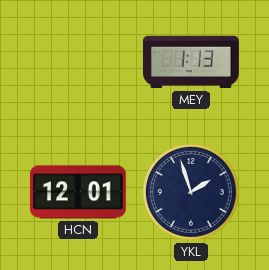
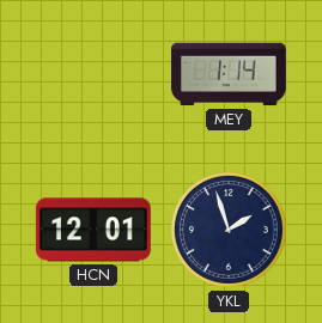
MEY: 1:13 -> 1:14
